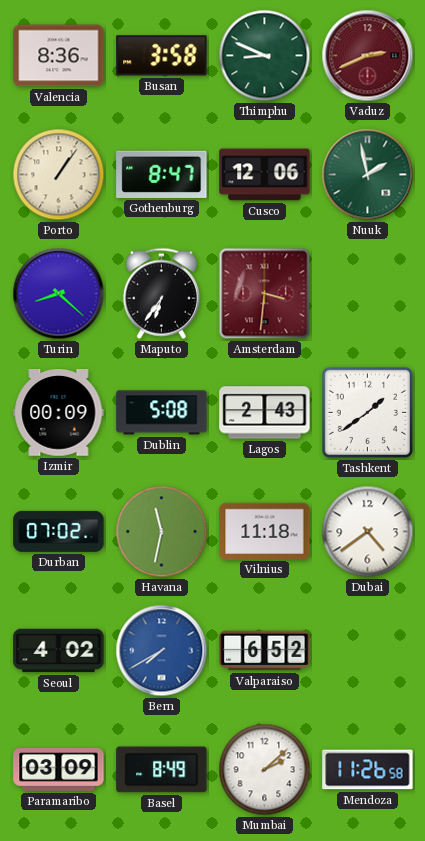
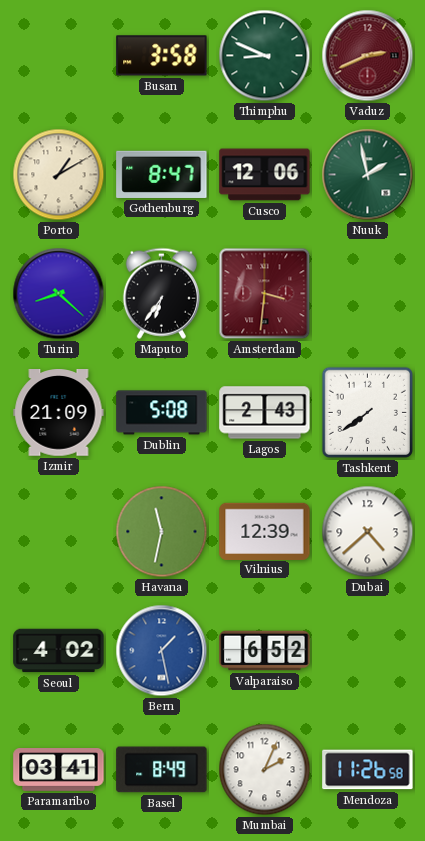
Valencia: 8:36 -> none
Porto: 1:06 -> 1:10
Izmir: 00:09 -> 21:09
Tashkent: 1:39 -> 7:39
Durban: 07:02 -> none
Vilnius: 11:18 -> 12:39
Dubai: 4:39 -> 4:38
Bern: 7:40 -> 1:28
Paramaribo: 03:09 -> 03:41
Mumbai: 2:08 -> 2:04
